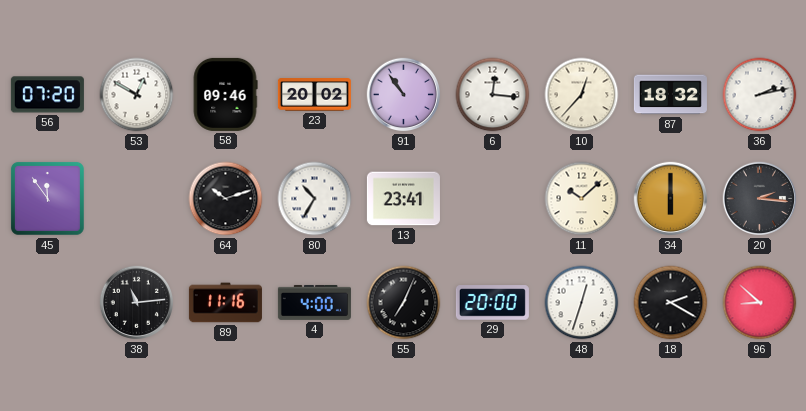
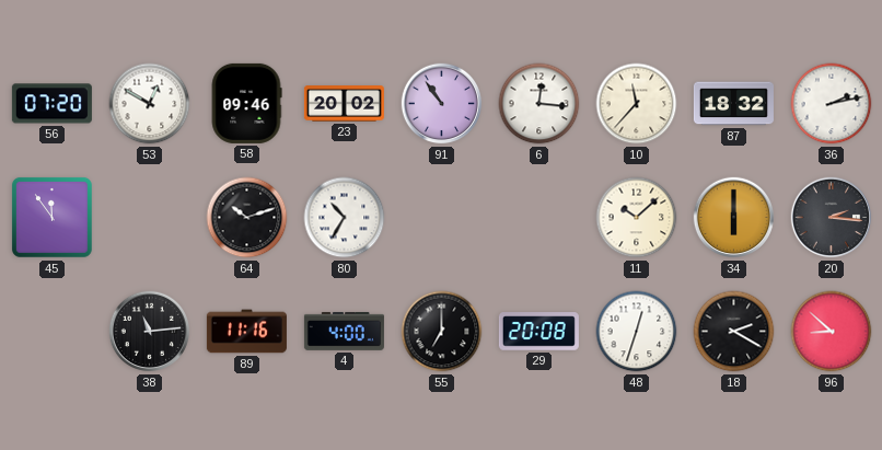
10: 12:37 -> 11:37
13: 23:41 -> none
55: 7:04 -> 7:00
29: 20:00 -> 20:08
